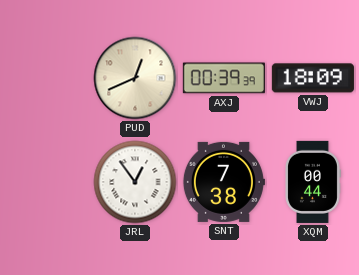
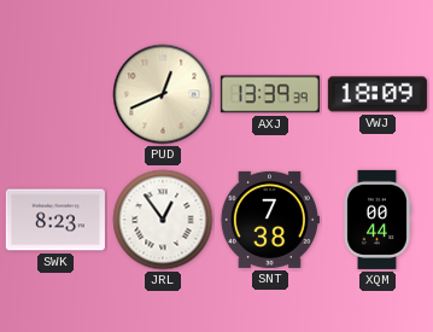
AXJ: 00:39 -> 13:39
SWK: none -> 8:23
